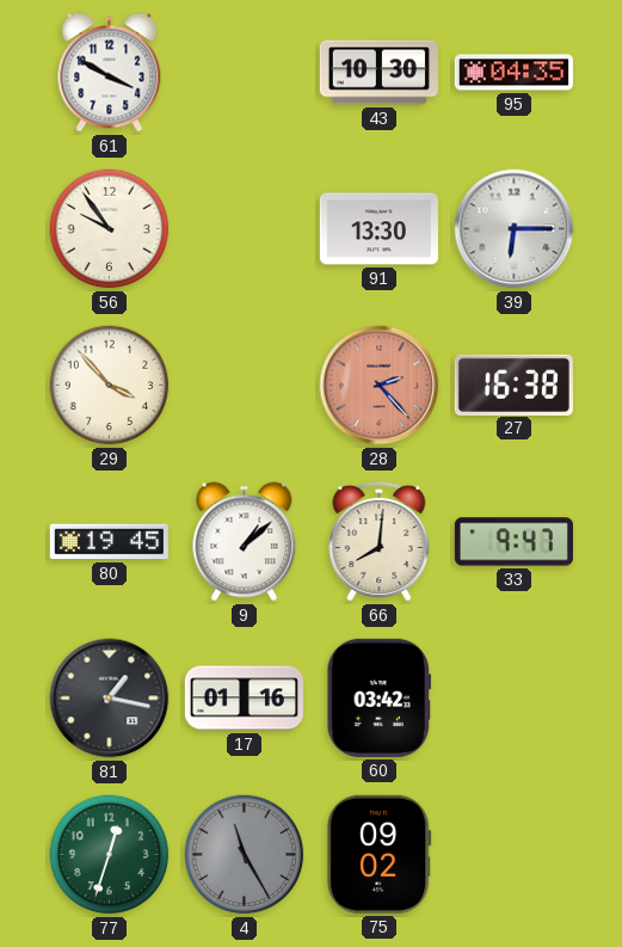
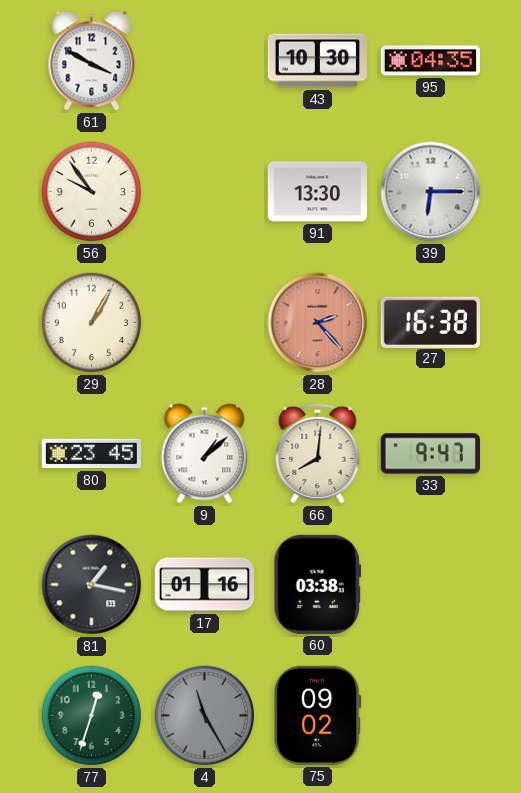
29: 3:53 -> 1:05
80: 19:45 -> 23:45
60: 03:42 -> 03:38
